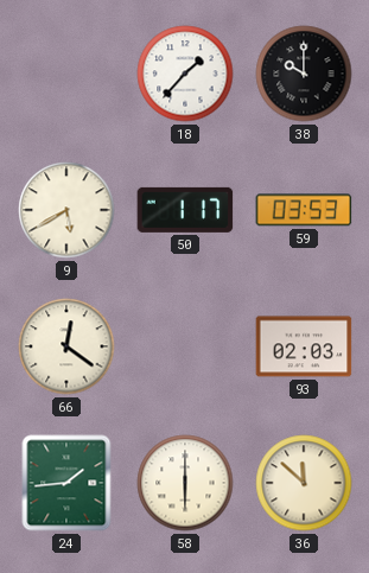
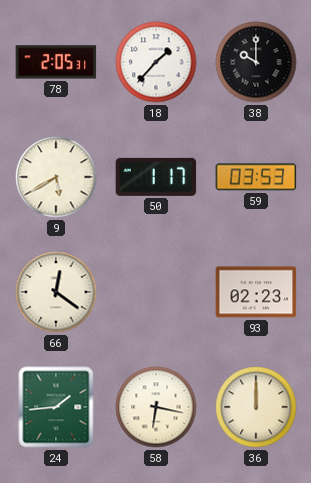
78: none -> 2:05
93: 02:03 -> 02:23
58: 6:00 -> 6:17
36: 11:52 -> 12:00
